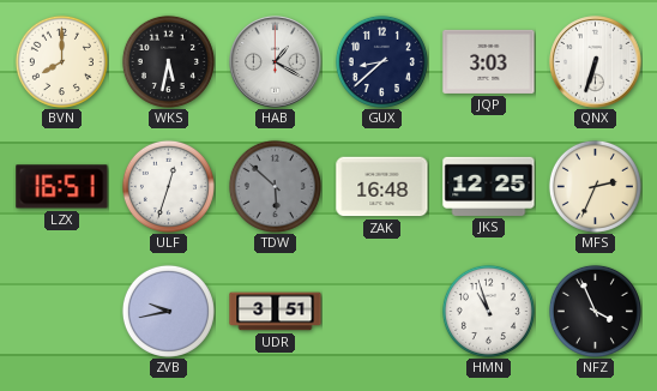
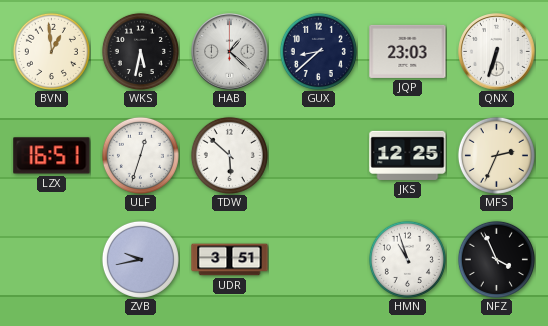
BVN: 8:00 -> 12:59
HAB: 1:20 -> 1:22
JQP: 3:03 -> 23:03
TDW dial: grey -> white
ZAK: 16:48 -> none
